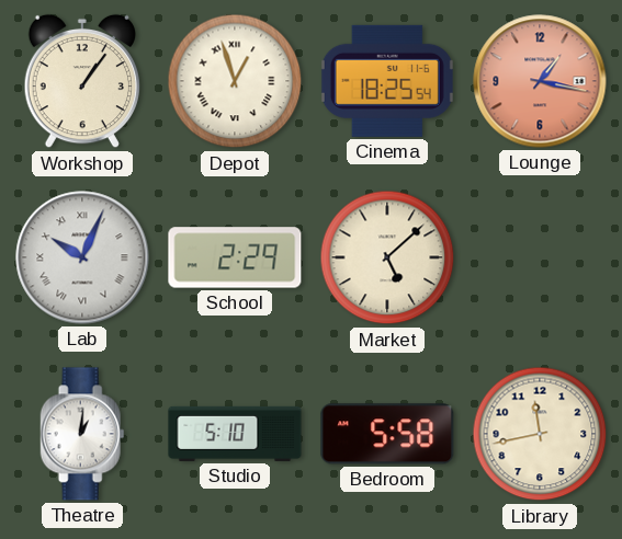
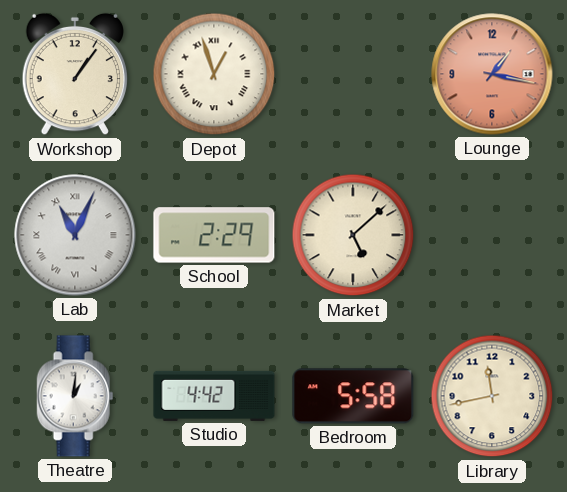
Cinema: 18:25 -> none
Lab: 10:04 -> 11:04
Studio: 5:10 -> 4:42
